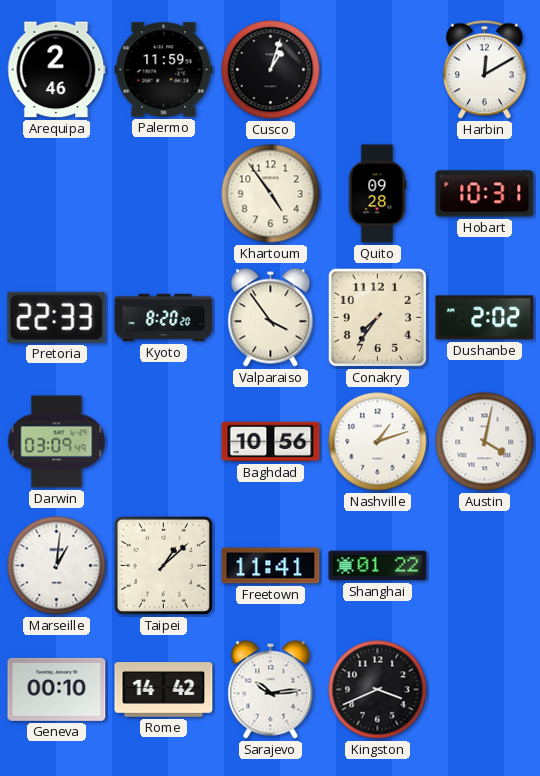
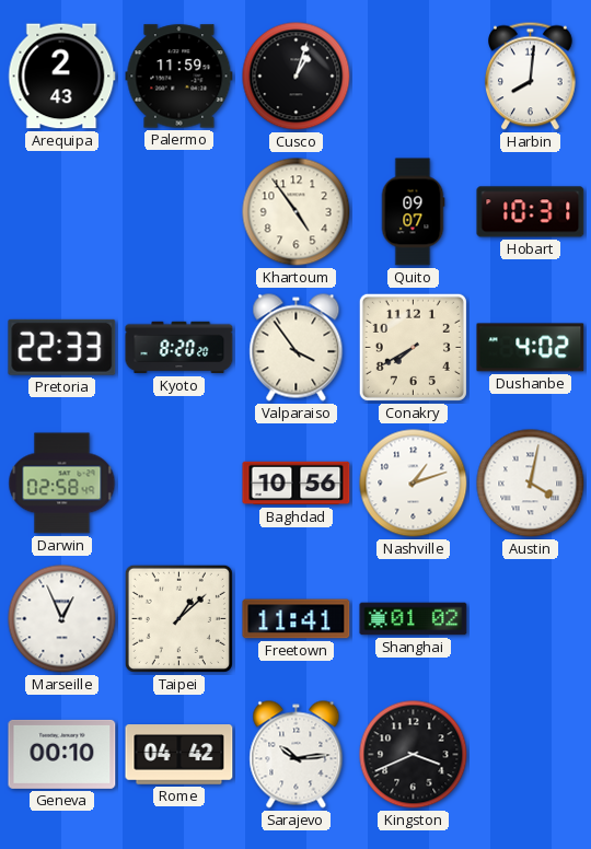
Arequipa: 2:46 -> 2:43
Harbin: 12:10 -> 8:01
Quito: 09:28 -> 09:07
Conakry: 7:36 -> 7:40
Dushanbe: 2:02 -> 4:02
Darwin: 03:09 -> 02:58
Marseille: 1:01 -> 12:56
Shanghai: 01:22 -> 01:02
Rome: 14:42 -> 04:42
